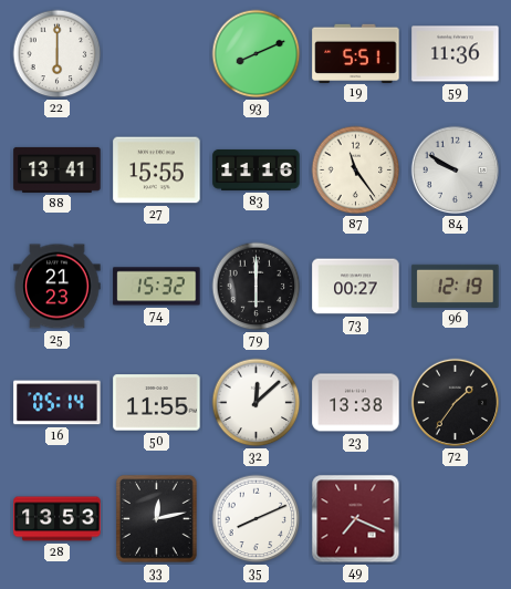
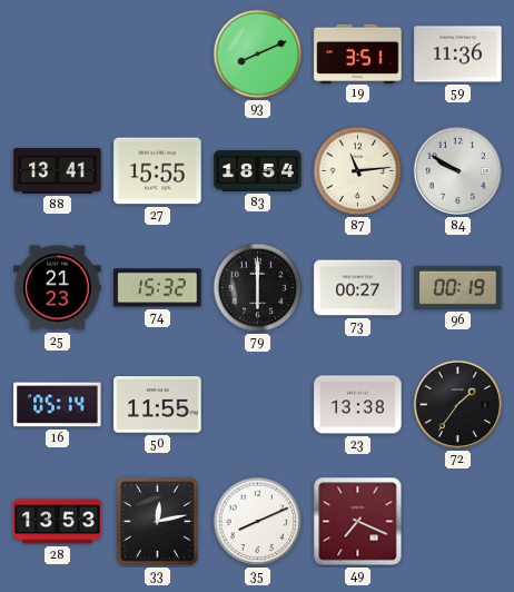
22: 6:00 -> none
19: 5:51 -> 3:51
83: 11:16 -> 18:54
87: 11:24 -> 11:14
96: 12:19 -> 00:19
32: 12:08 -> none
